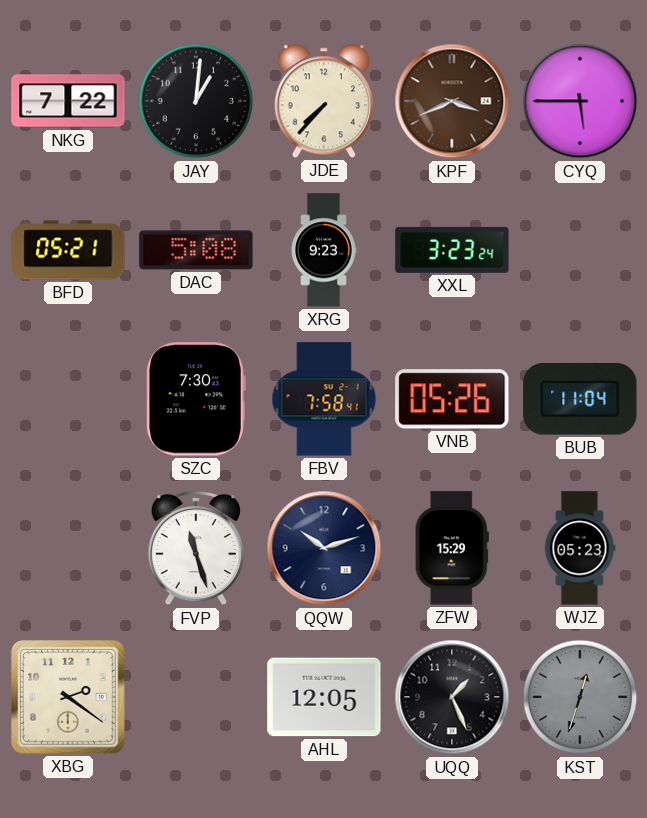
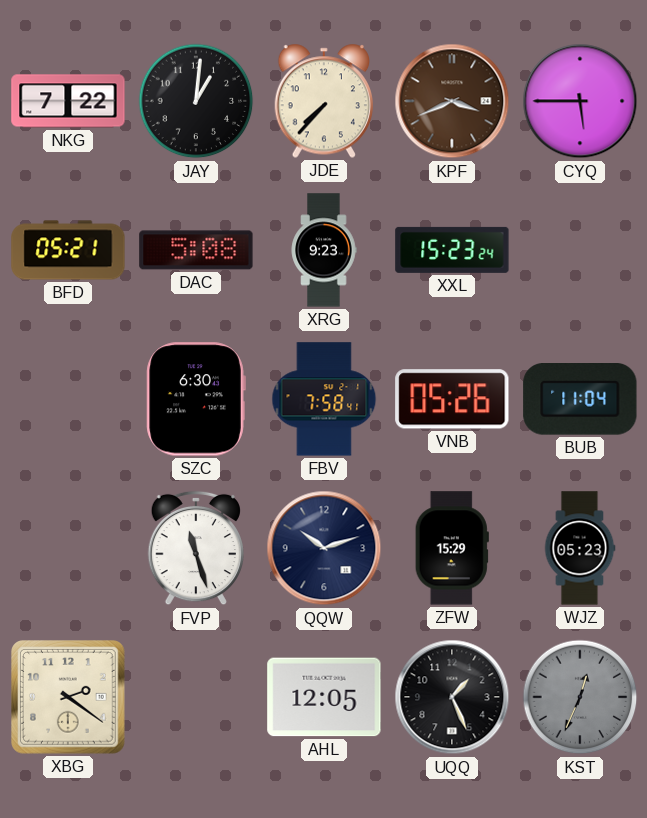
XXL: 3:23 -> 15:23
SZC: 7:30 -> 6:30
KST: 12:33 -> 12:34
